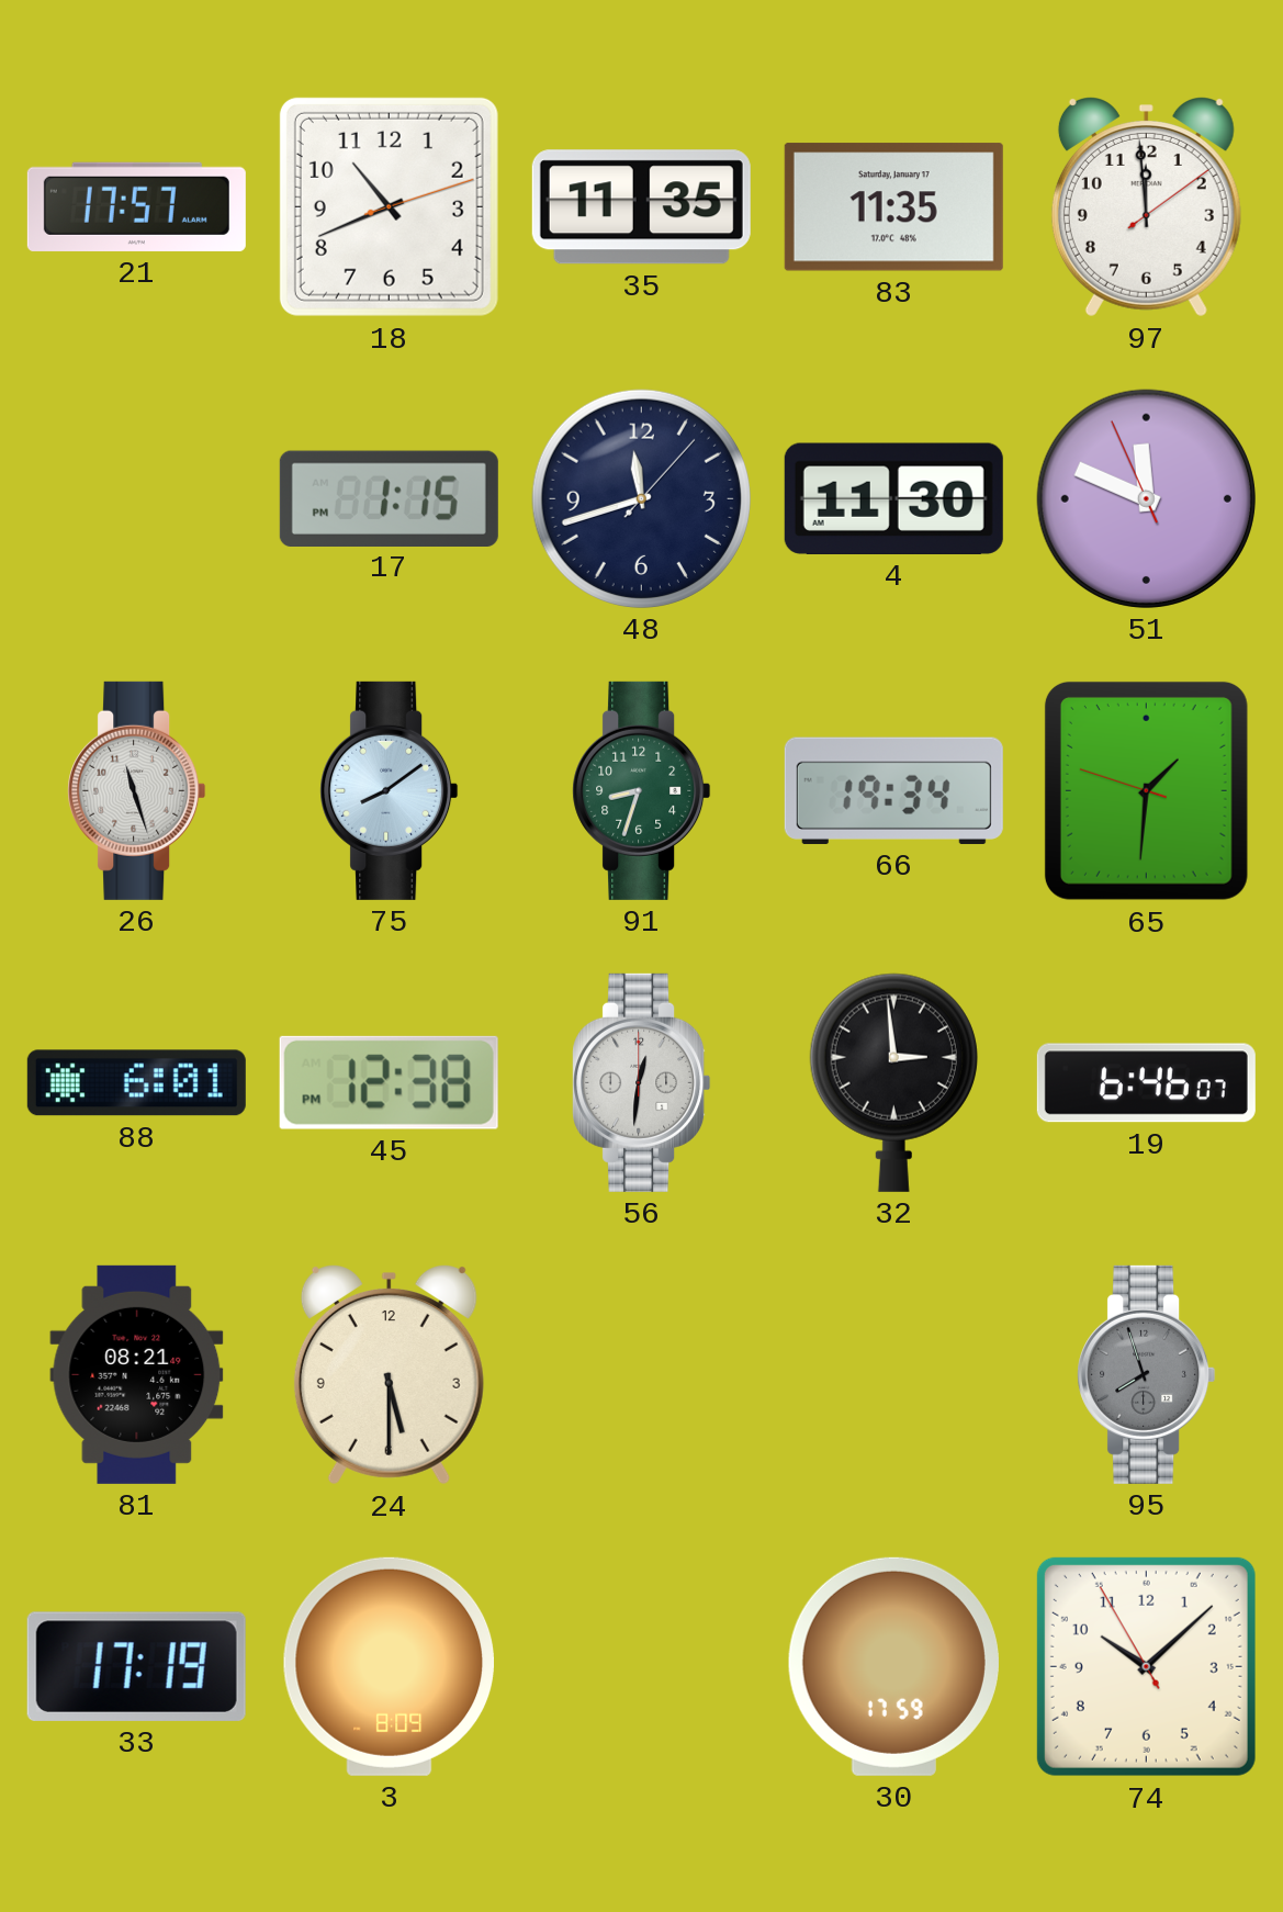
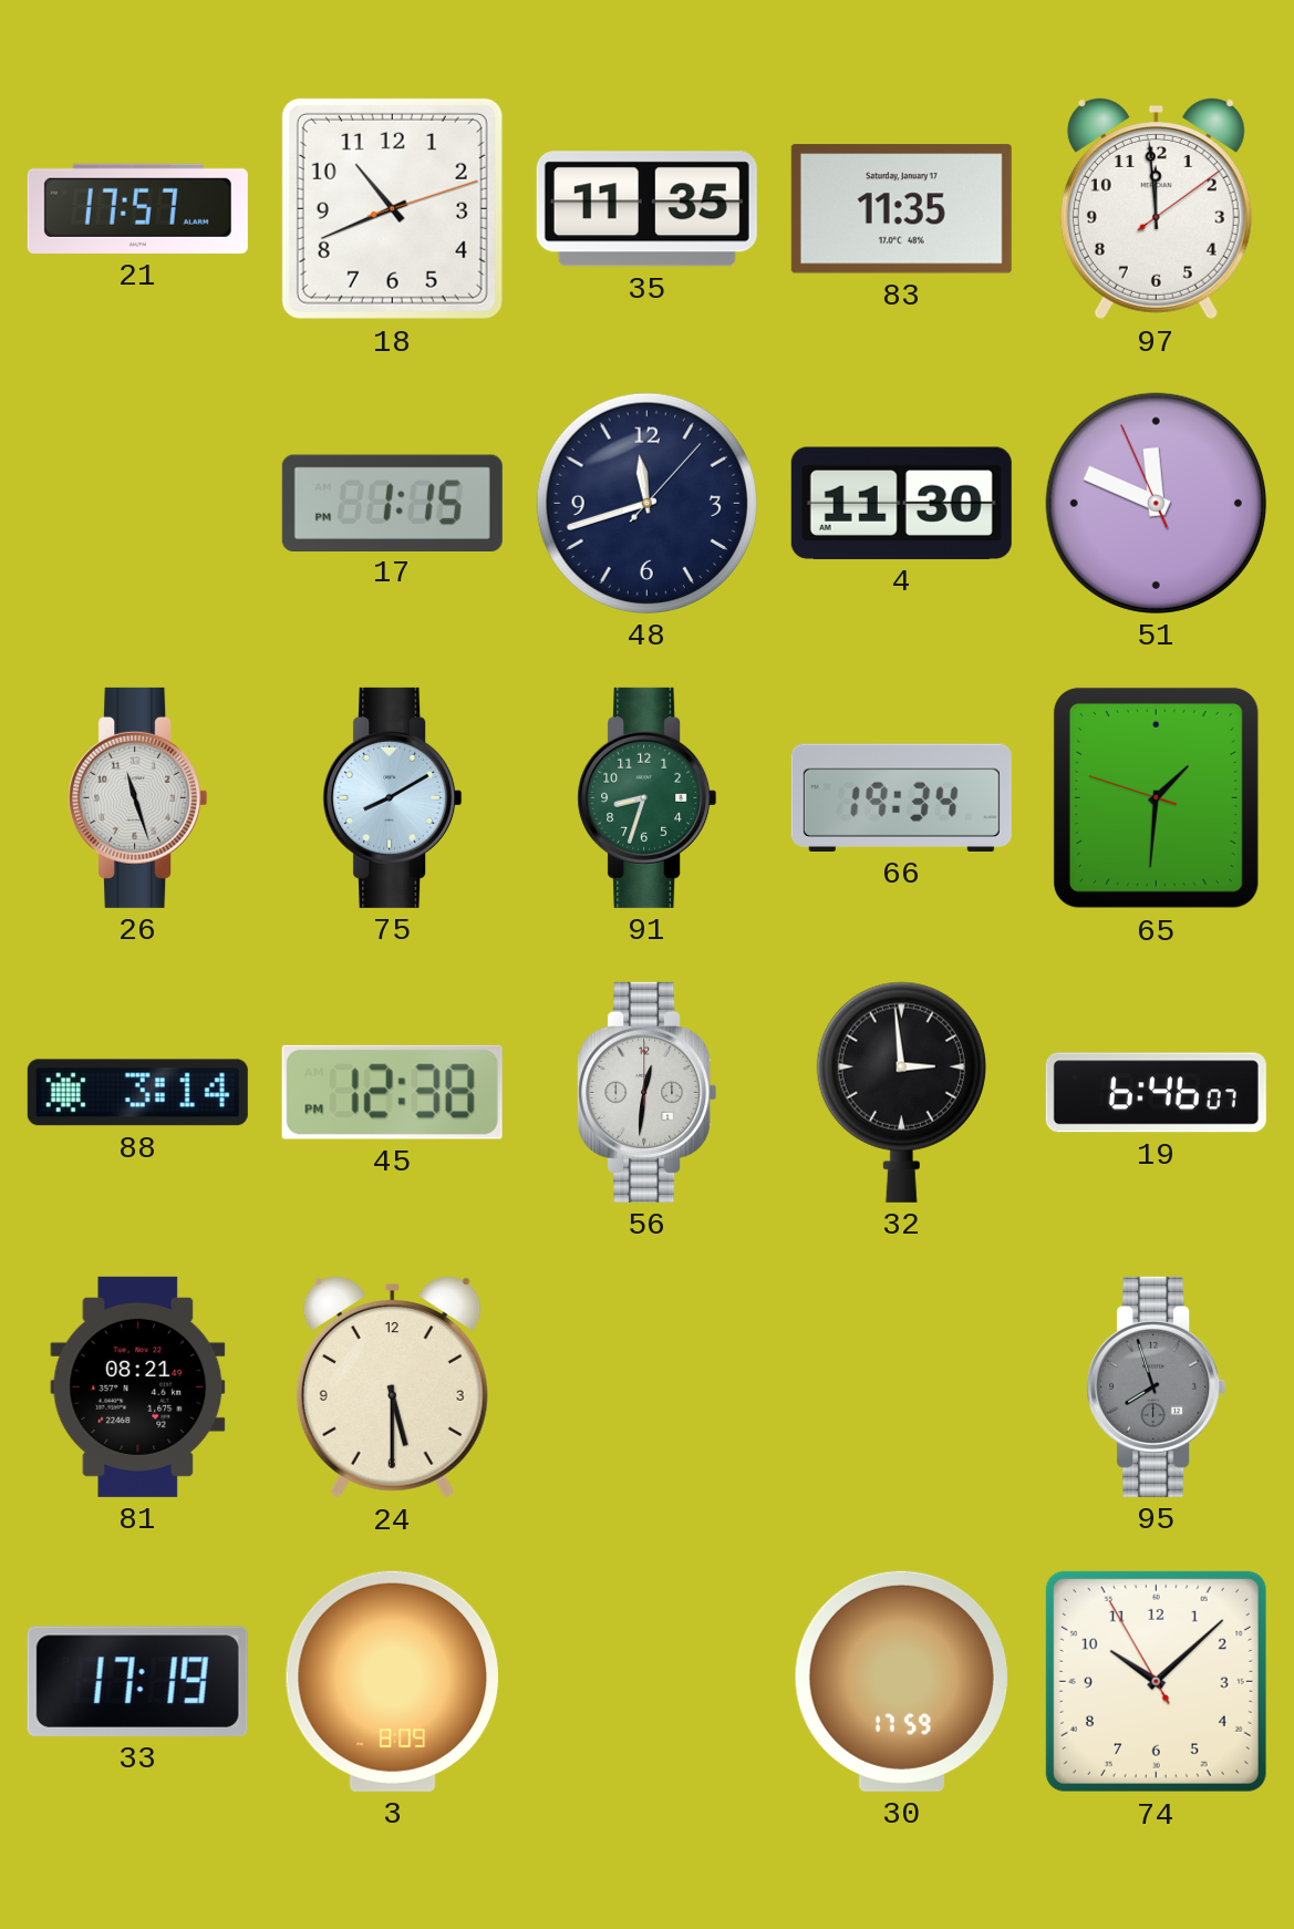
75: 8:09 -> 8:10
88: 6:01 -> 3:14
